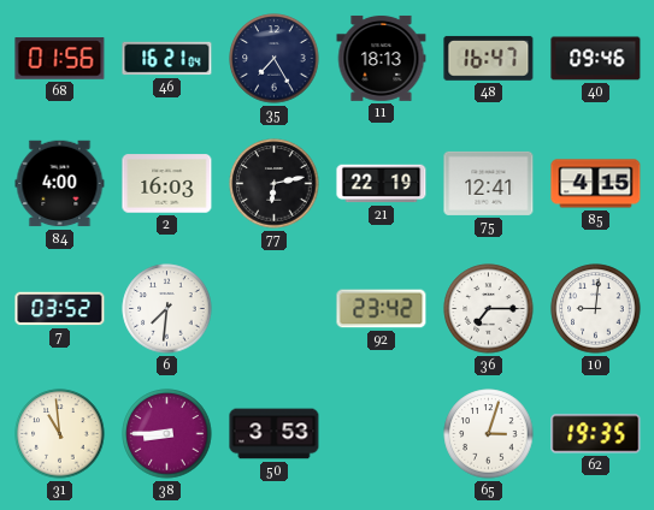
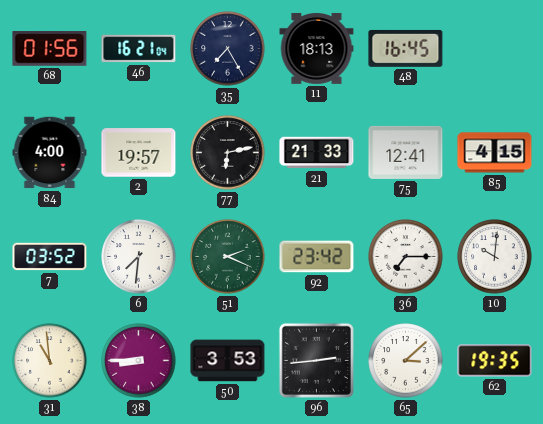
48: 16:47 -> 16:45
40: 09:46 -> none
2: 16:03 -> 19:57
21: 22:19 -> 21:33
51: none -> 2:19
10: 9:01 -> 10:01
96: none -> 2:44
65: 3:03 -> 3:08
